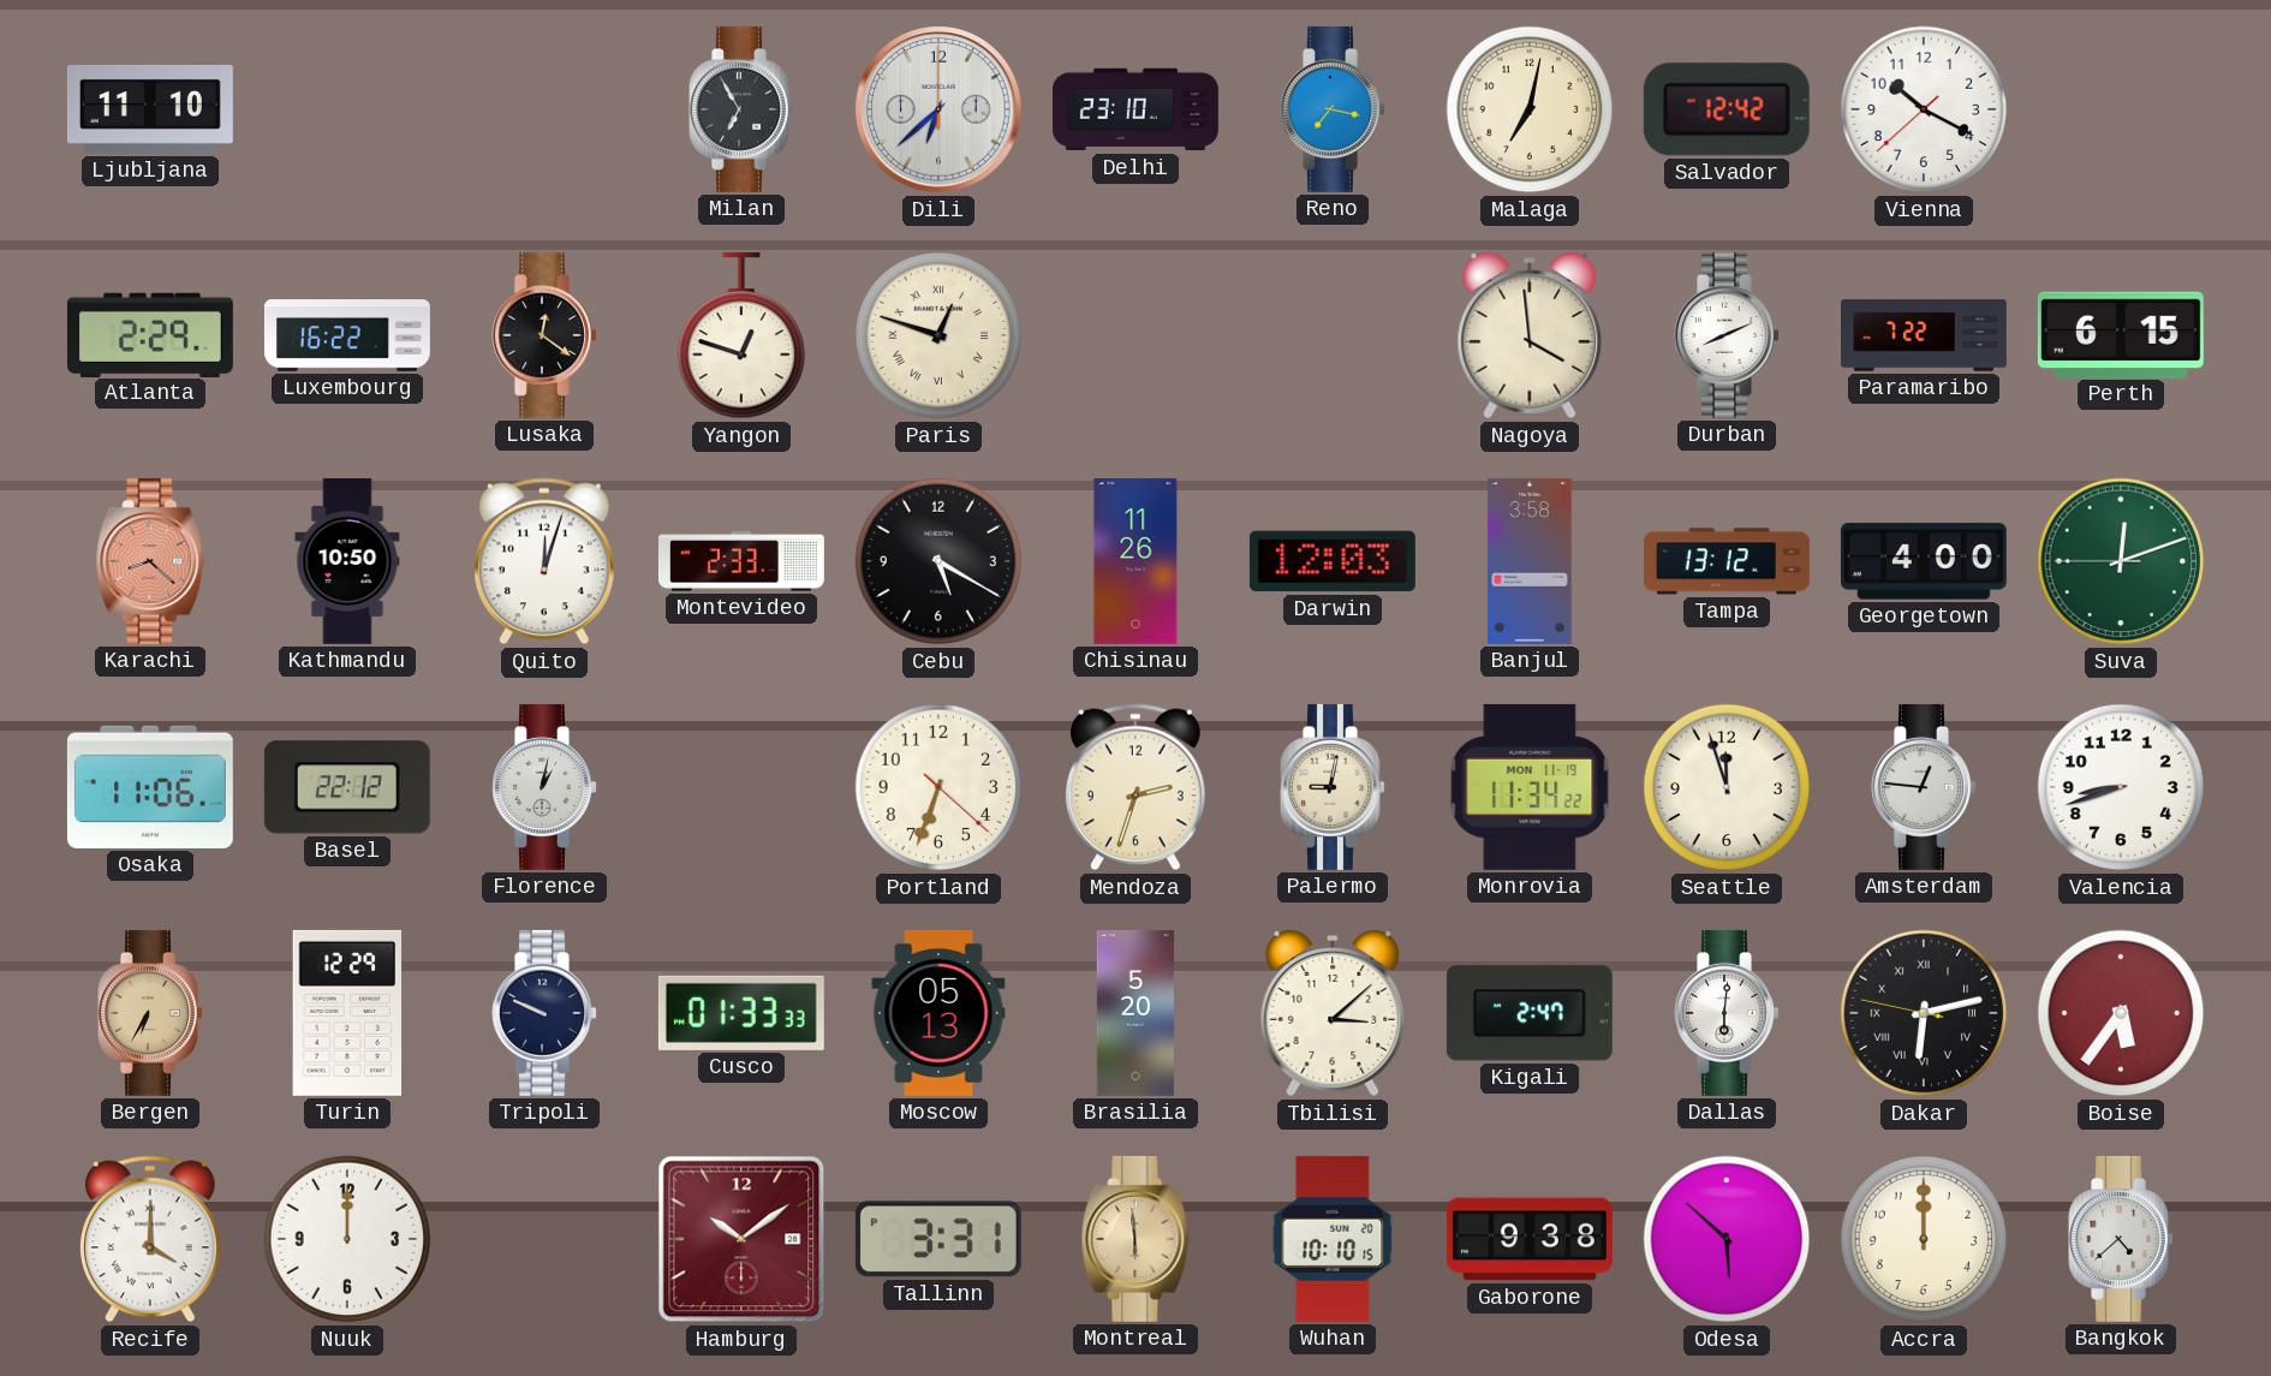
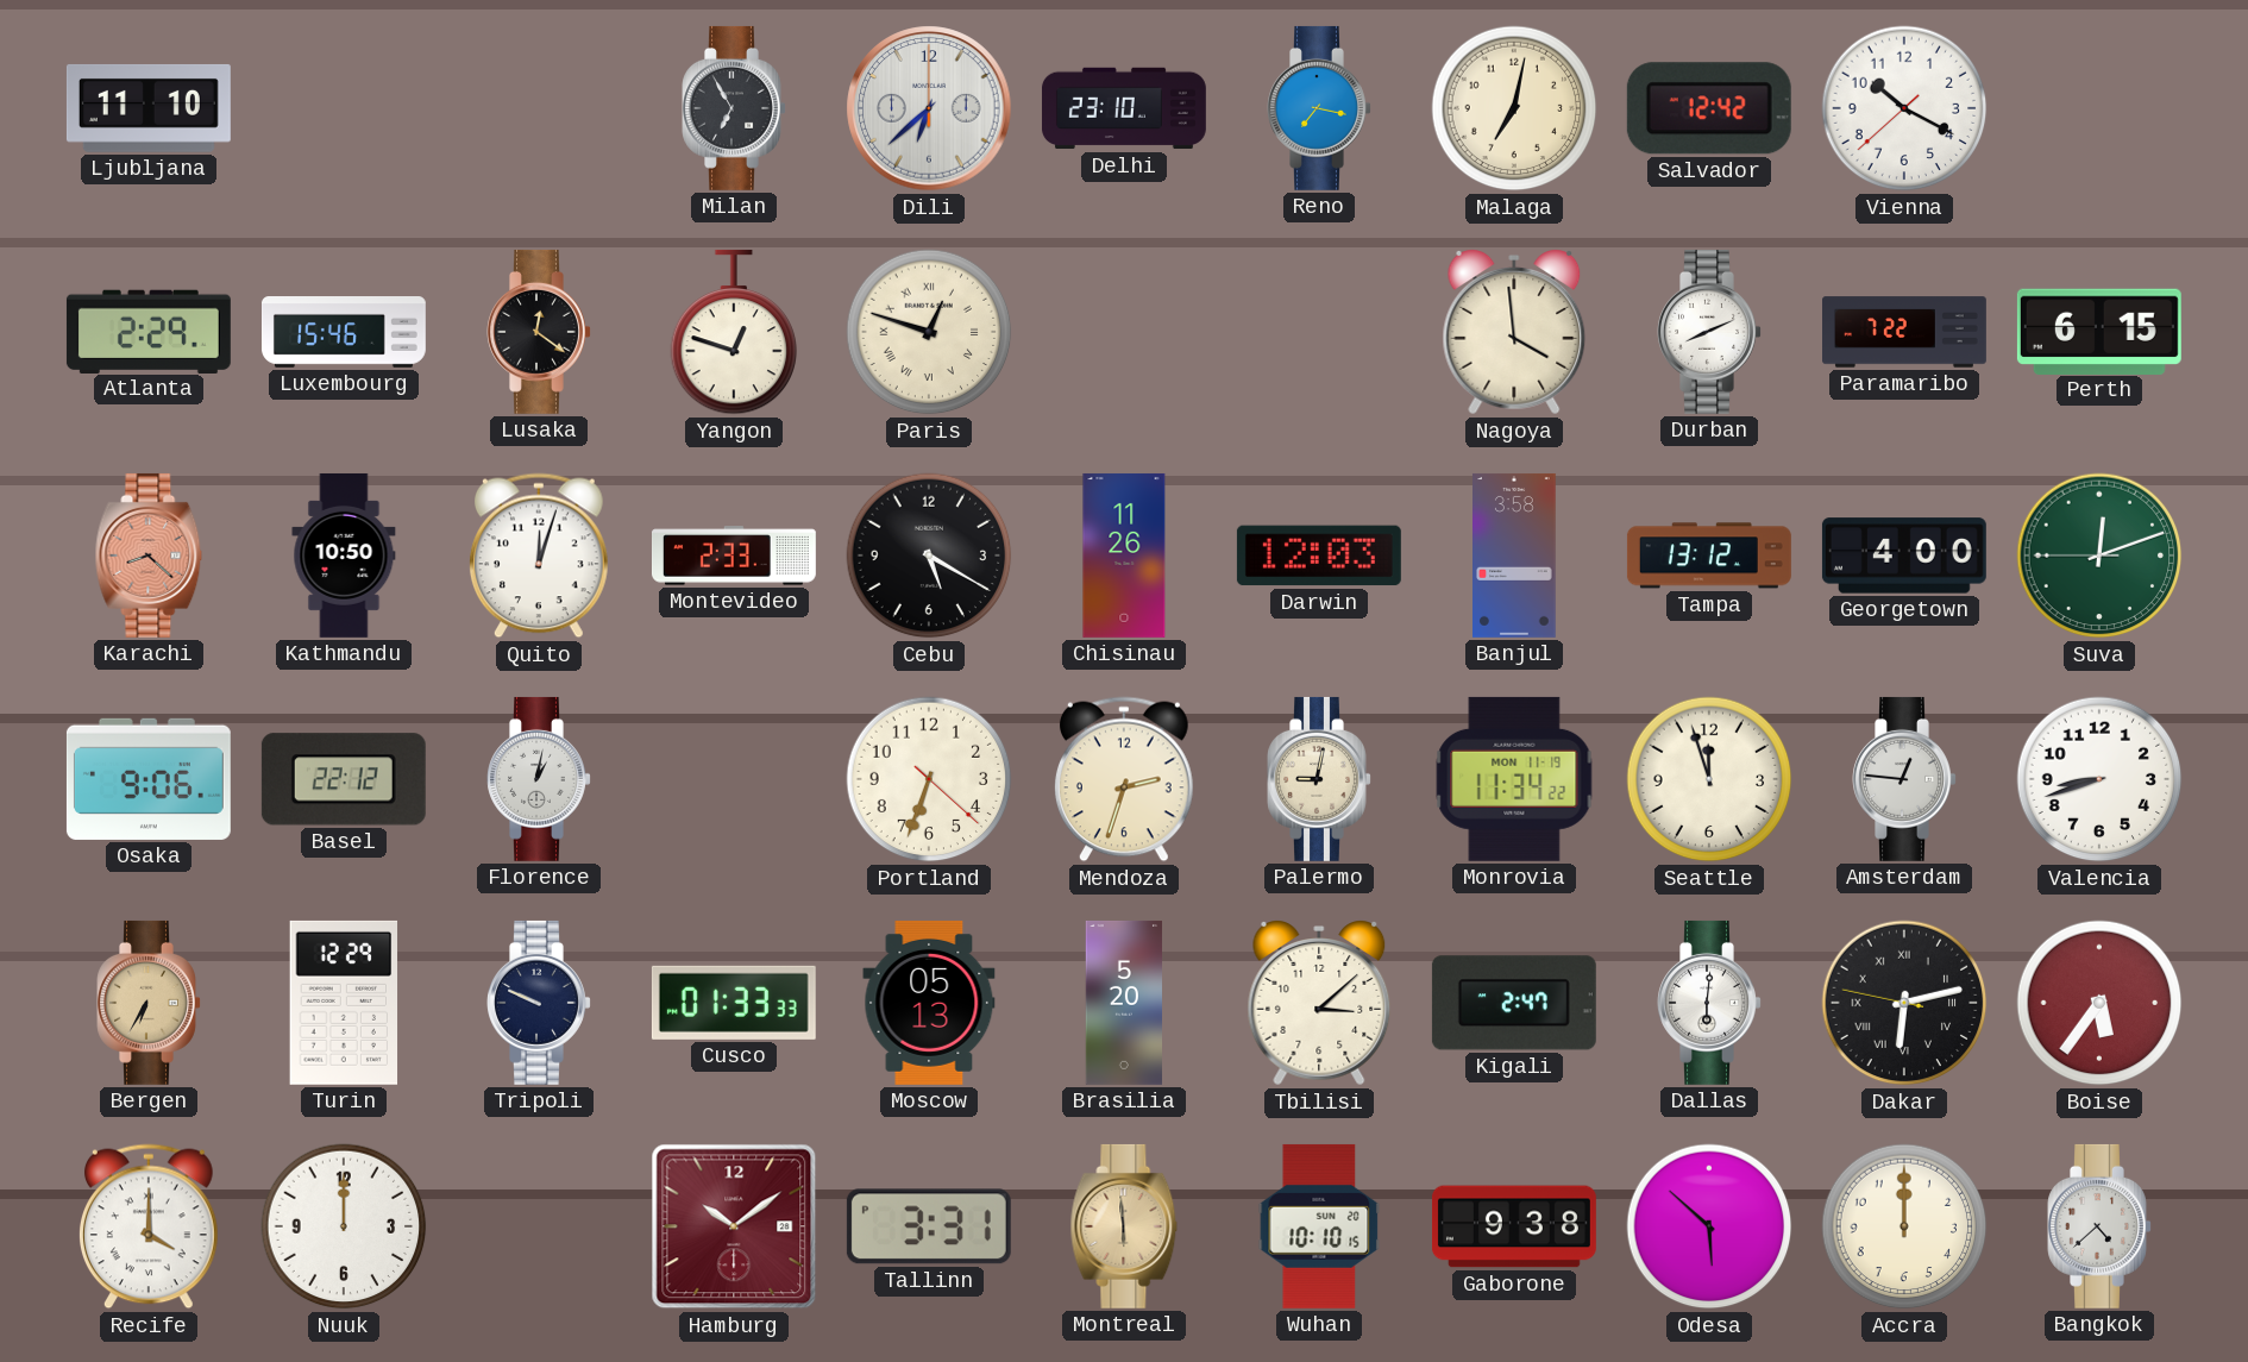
Luxembourg: 16:22 -> 15:46
Osaka: 11:06 -> 9:06
